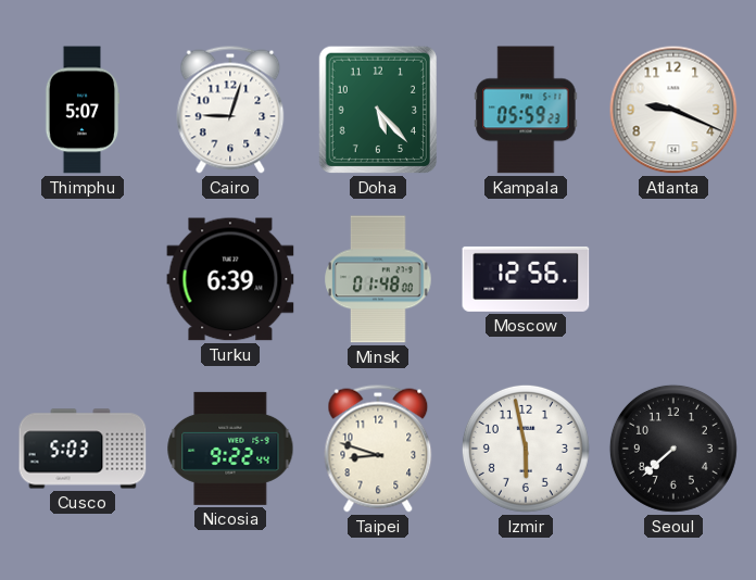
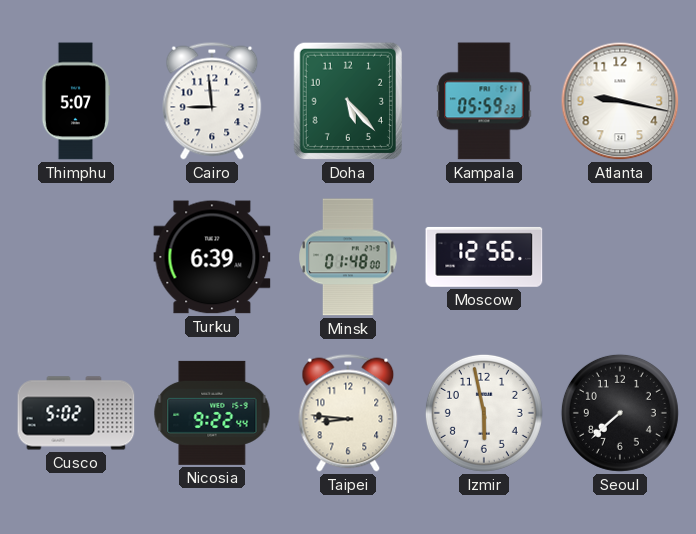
Cairo: 9:03 -> 8:59
Atlanta: 9:19 -> 9:17
Cusco: 5:03 -> 5:02
Taipei: 8:48 -> 8:46
